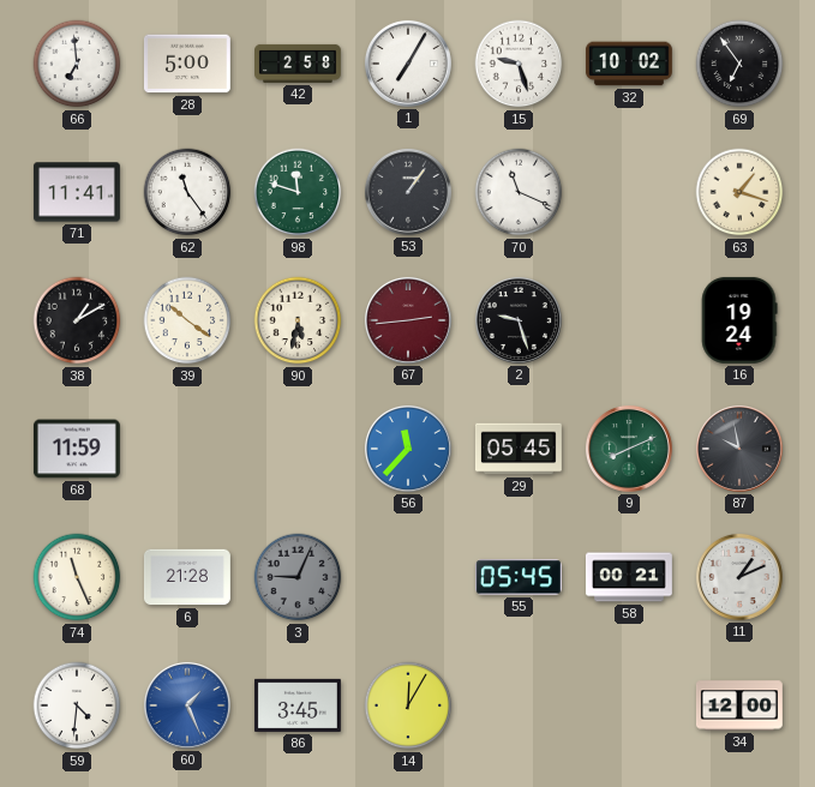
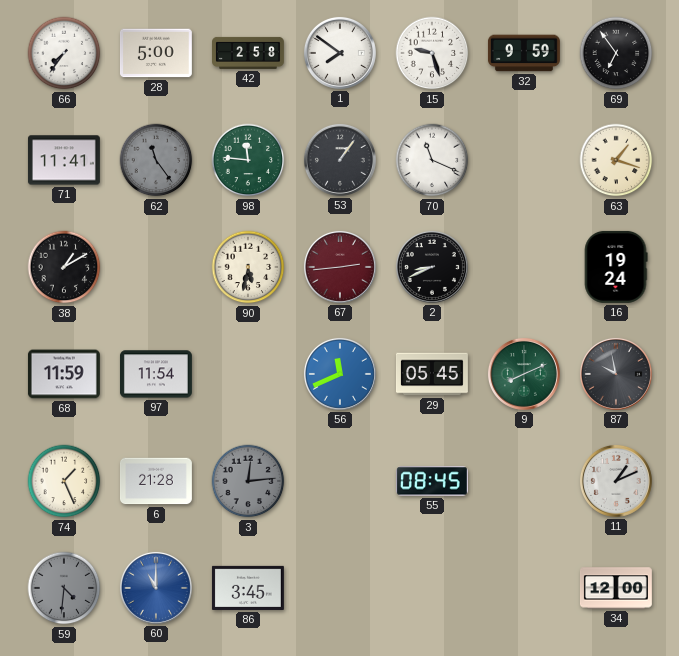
66: 6:59 -> 7:36
1: 7:05 -> 7:51
32: 10:02 -> 9:59
62 dial: white -> grey
98: 11:48 -> 11:46
39: 10:21 -> none
2: 9:27 -> 8:41
97: none -> 11:54
56: 11:37 -> 11:41
74: 11:26 -> 1:26
3: 9:04 -> 12:14
55: 05:45 -> 08:45
58: 00:21 -> none
59 dial: white -> grey
60: 1:26 -> 11:00
14: 12:05 -> none
